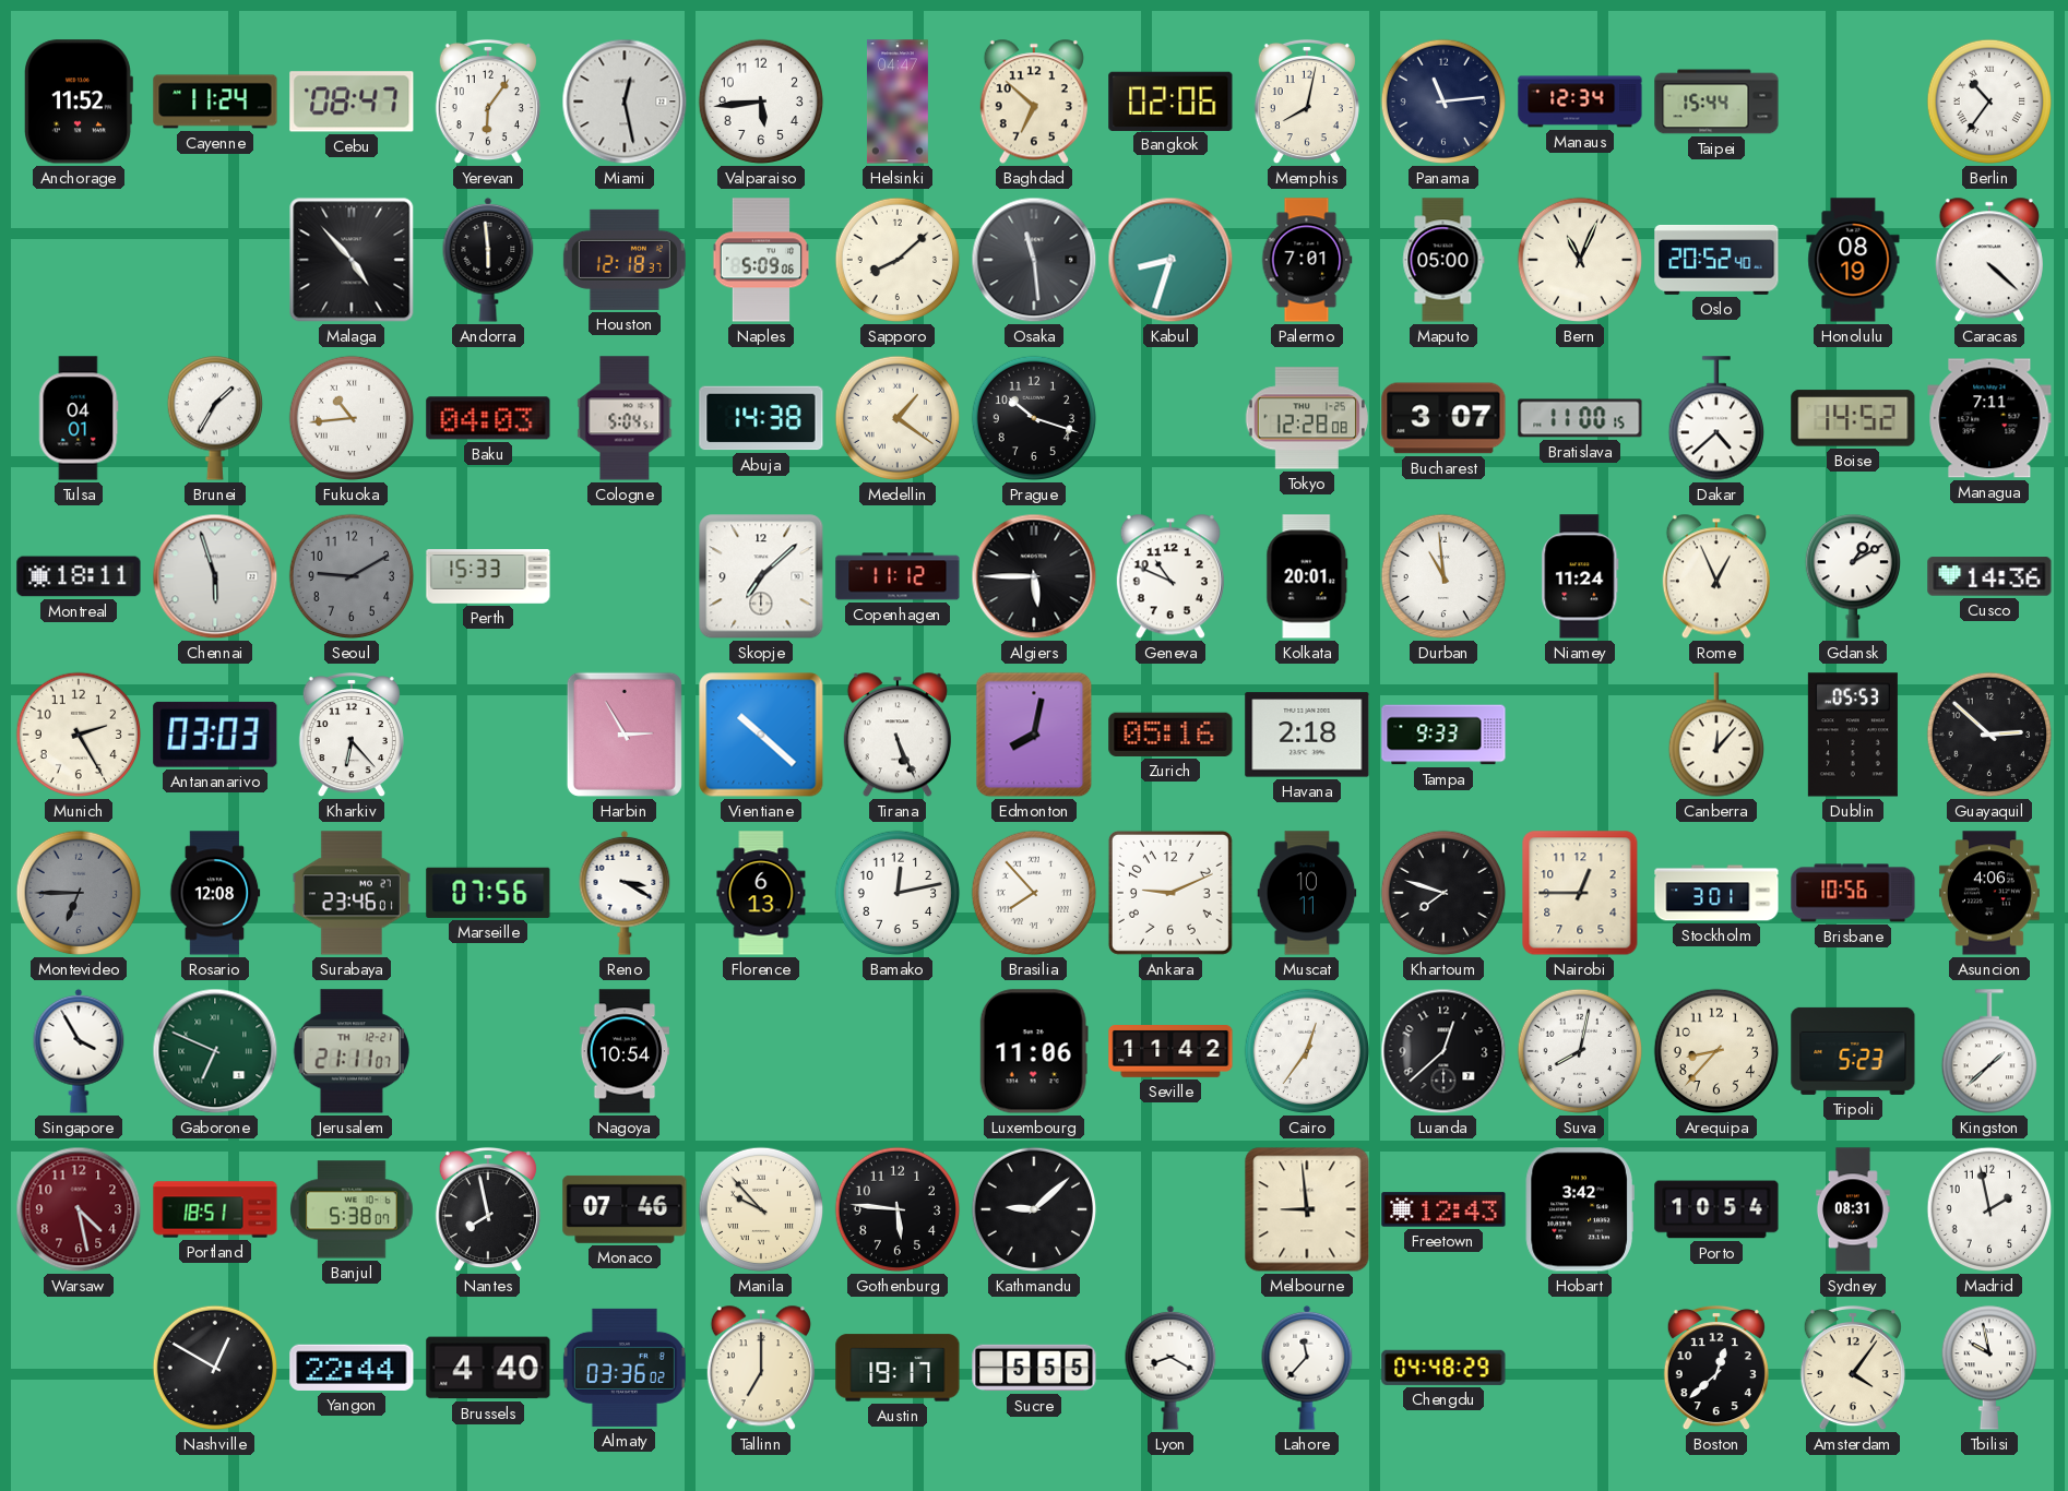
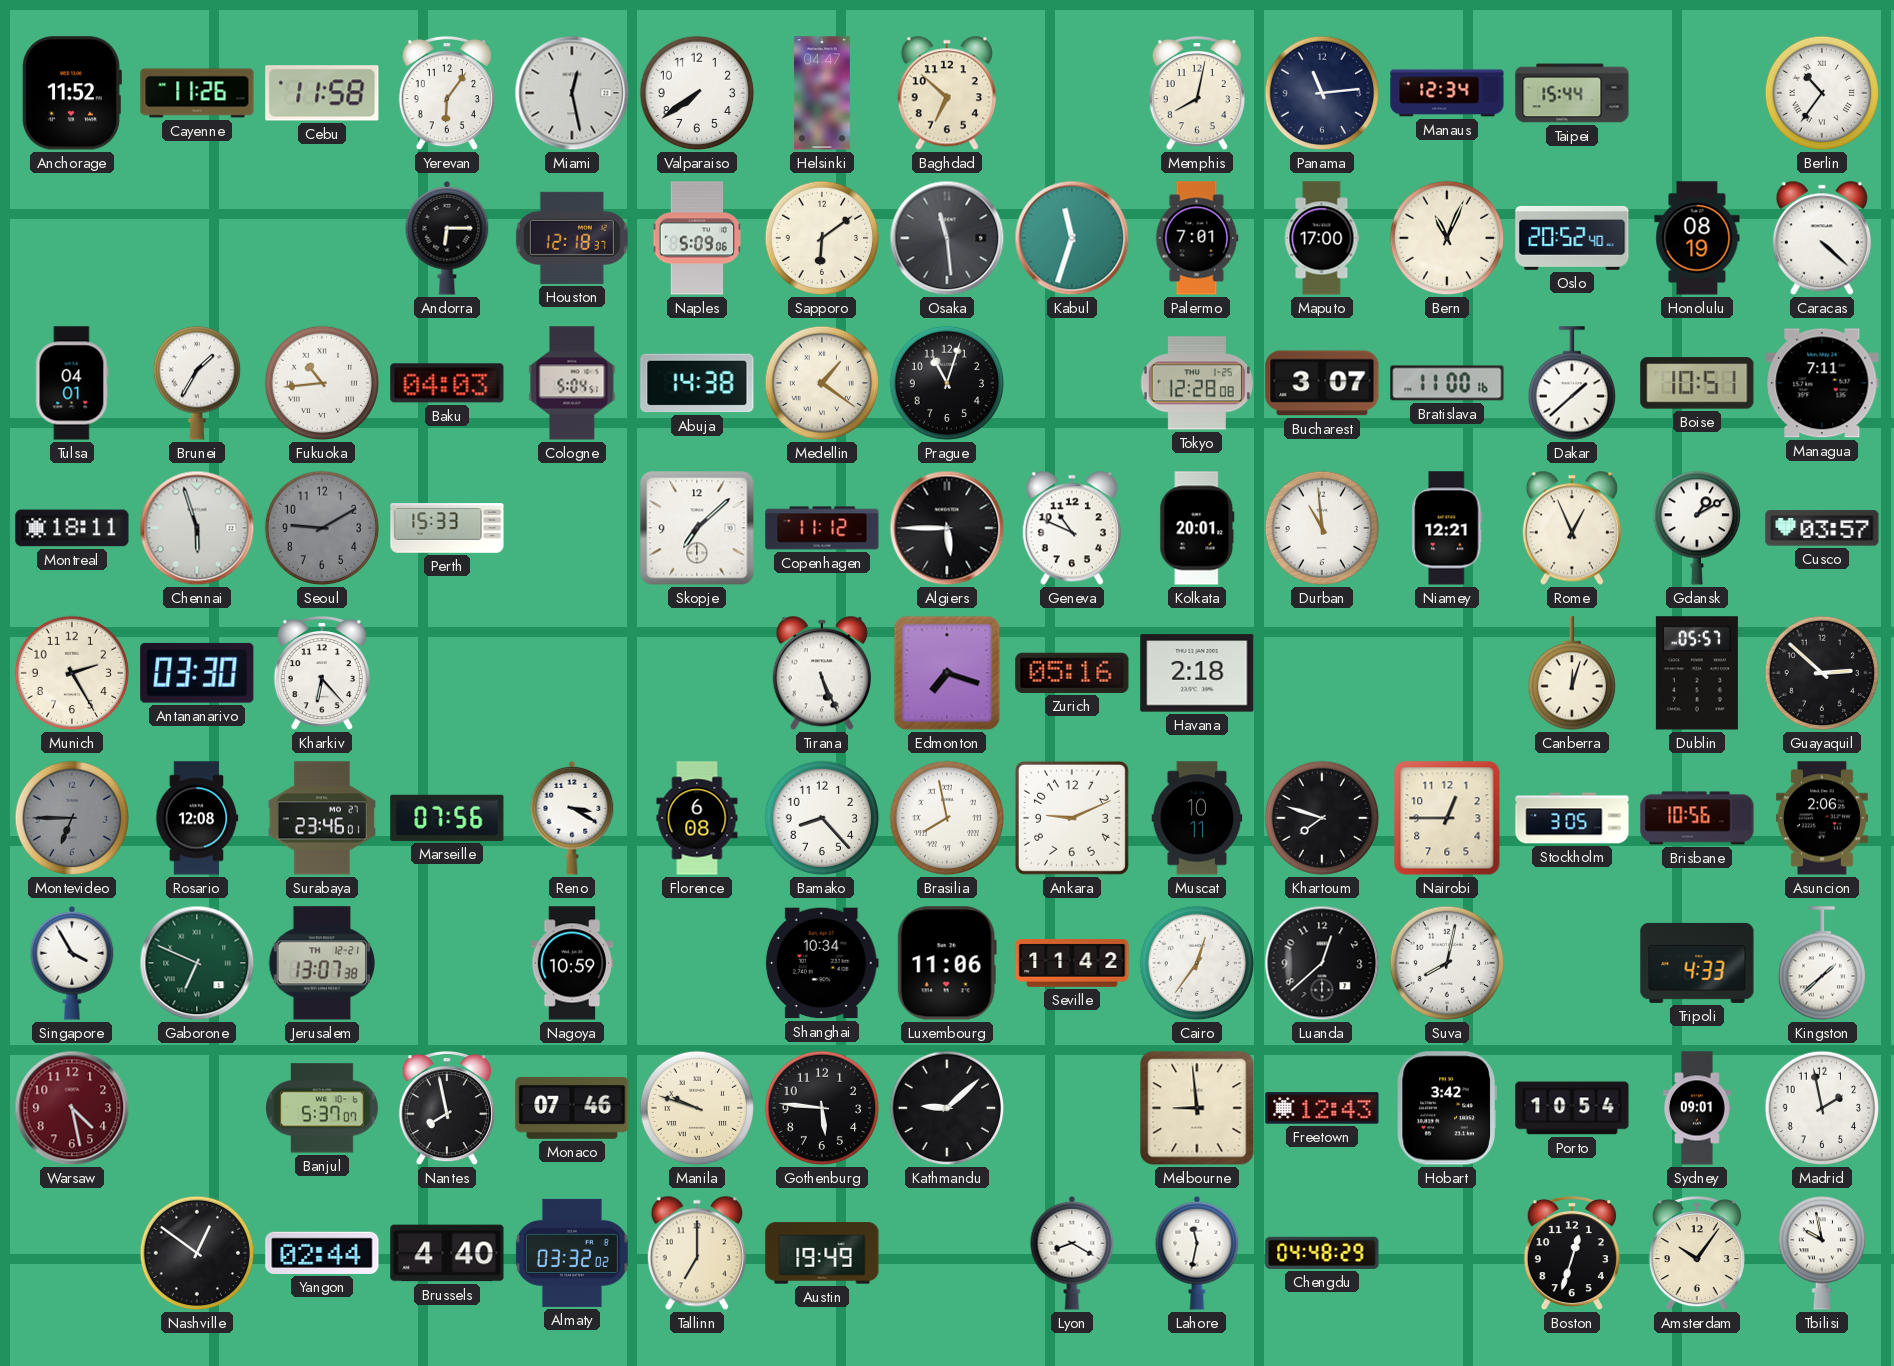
Cayenne: 11:24 -> 11:26
Cebu: 08:47 -> 11:58
Valparaiso: 5:44 -> 7:39
Bangkok: 02:06 -> none
Malaga: 4:53 -> none
Andorra: 5:59 -> 6:15
Sapporo: 8:08 -> 6:09
Kabul: 8:33 -> 11:33
Maputo: 05:00 -> 17:00
Prague: 10:18 -> 11:03
Bratislava: 11:00:15 -> 11:00:16
Dakar: 4:38 -> 1:38
Boise: 14:52 -> 10:51
Niamey: 11:24 -> 12:21
Cusco: 14:36 -> 03:57
Antananarivo: 03:03 -> 03:30
Harbin: 2:55 -> none
Vientiane: 10:22 -> none
Edmonton: 8:02 -> 7:18
Tampa: 9:33 -> none
Canberra: 12:07 -> 12:03
Dublin: 05:53 -> 05:57
Florence: 6:13 -> 6:08
Bamako: 12:13 -> 8:23
Brasilia: 7:53 -> 7:58
Stockholm: 3:01 -> 3:05
Asuncion: 4:06 -> 2:06
Jerusalem: 21:11 -> 13:07
Nagoya: 10:54 -> 10:59
Shanghai: none -> 10:34
Arequipa: 8:37 -> none
Tripoli: 5:23 -> 4:33
Portland: 18:51 -> none
Banjul: 5:38 -> 5:37
Manila: 9:53 -> 9:48
Sydney: 08:31 -> 09:01
Nashville: 12:50 -> 12:51
Yangon: 22:44 -> 02:44
Almaty: 03:36 -> 03:32
Austin: 19:17 -> 19:49
Sucre: 5:55 -> none
Lahore: 11:37 -> 11:32
Boston: 12:38 -> 12:33
Amsterdam: 4:06 -> 10:06
